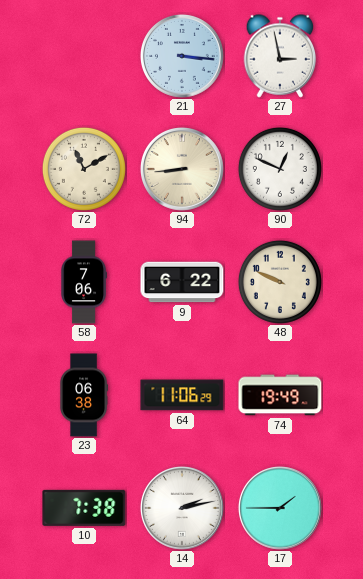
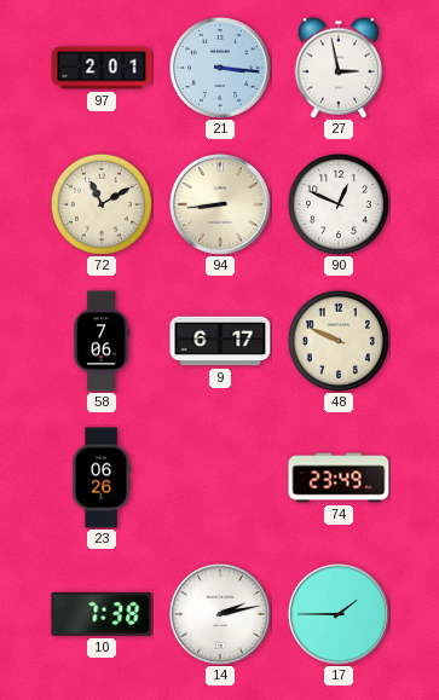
97: none -> 2:01
9: 6:22 -> 6:17
23: 06:38 -> 06:26
64: 11:06 -> none
74: 19:49 -> 23:49
